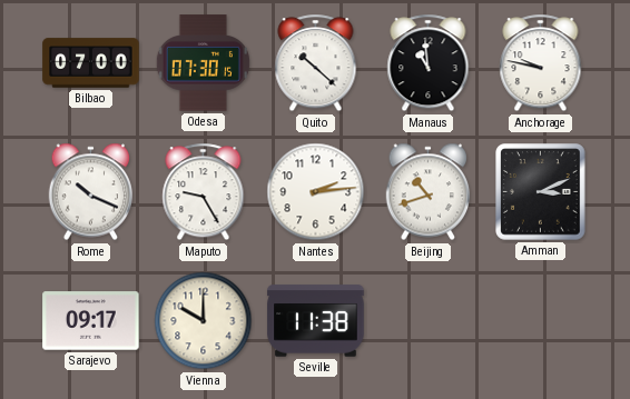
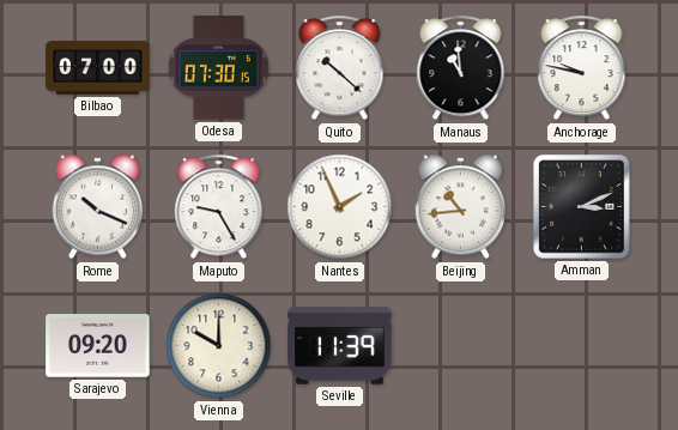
Nantes: 2:14 -> 1:56
Beijing: 10:42 -> 10:44
Sarajevo: 09:17 -> 09:20
Seville: 11:38 -> 11:39
